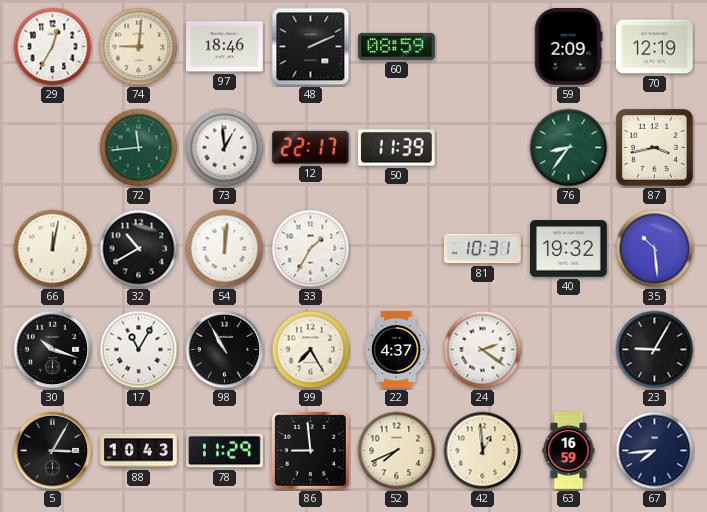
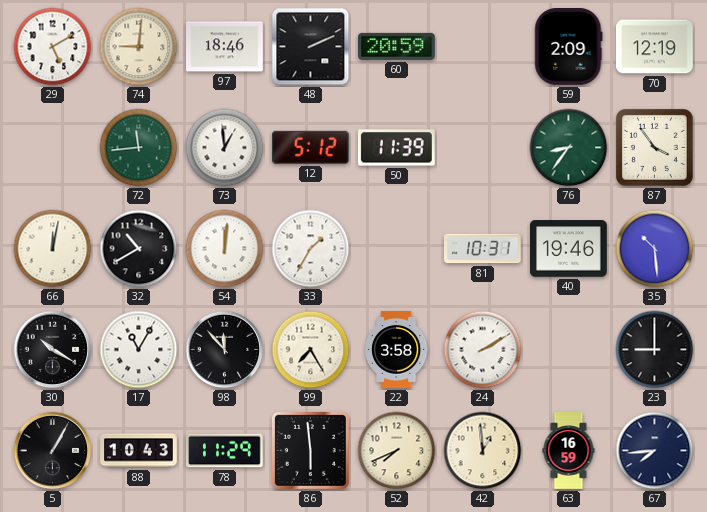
29: 12:35 -> 5:10
60: 08:59 -> 20:59
12: 22:17 -> 5:12
87: 3:43 -> 3:54
40: 19:32 -> 19:46
30: 10:18 -> 10:20
98: 10:55 -> 11:53
22: 4:37 -> 3:58
24: 2:21 -> 2:10
23: 9:05 -> 9:00
5: 3:05 -> 1:05
86: 8:59 -> 5:59
